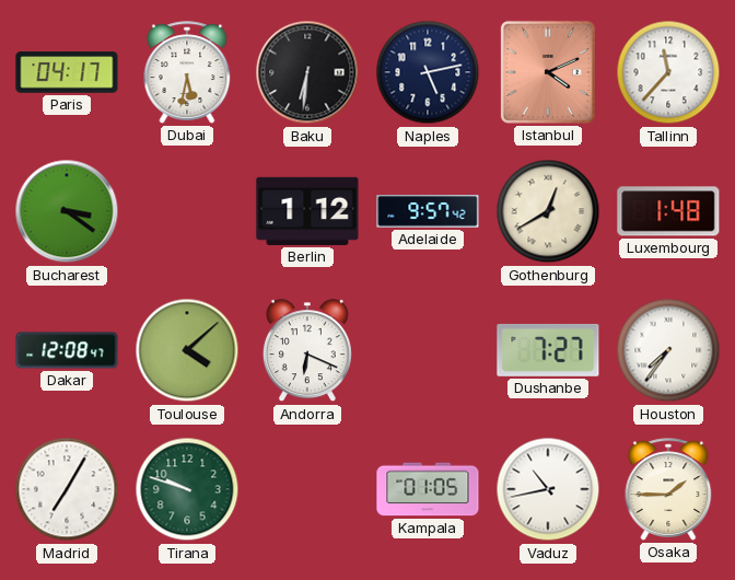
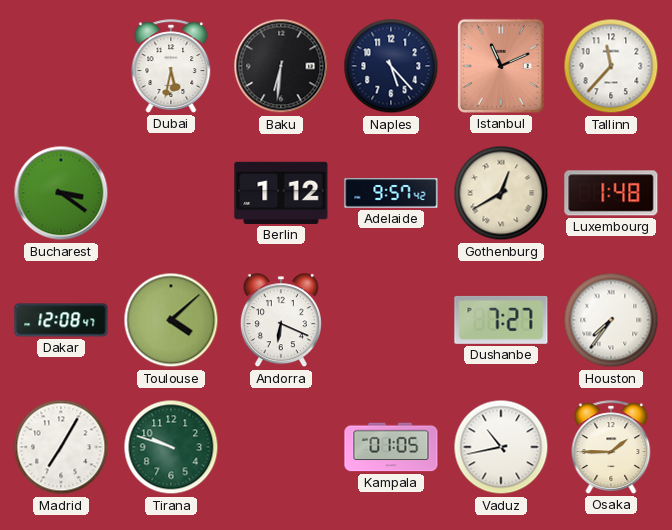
Paris: 04:17 -> none
Naples: 5:13 -> 5:23
Istanbul: 4:11 -> 11:11
